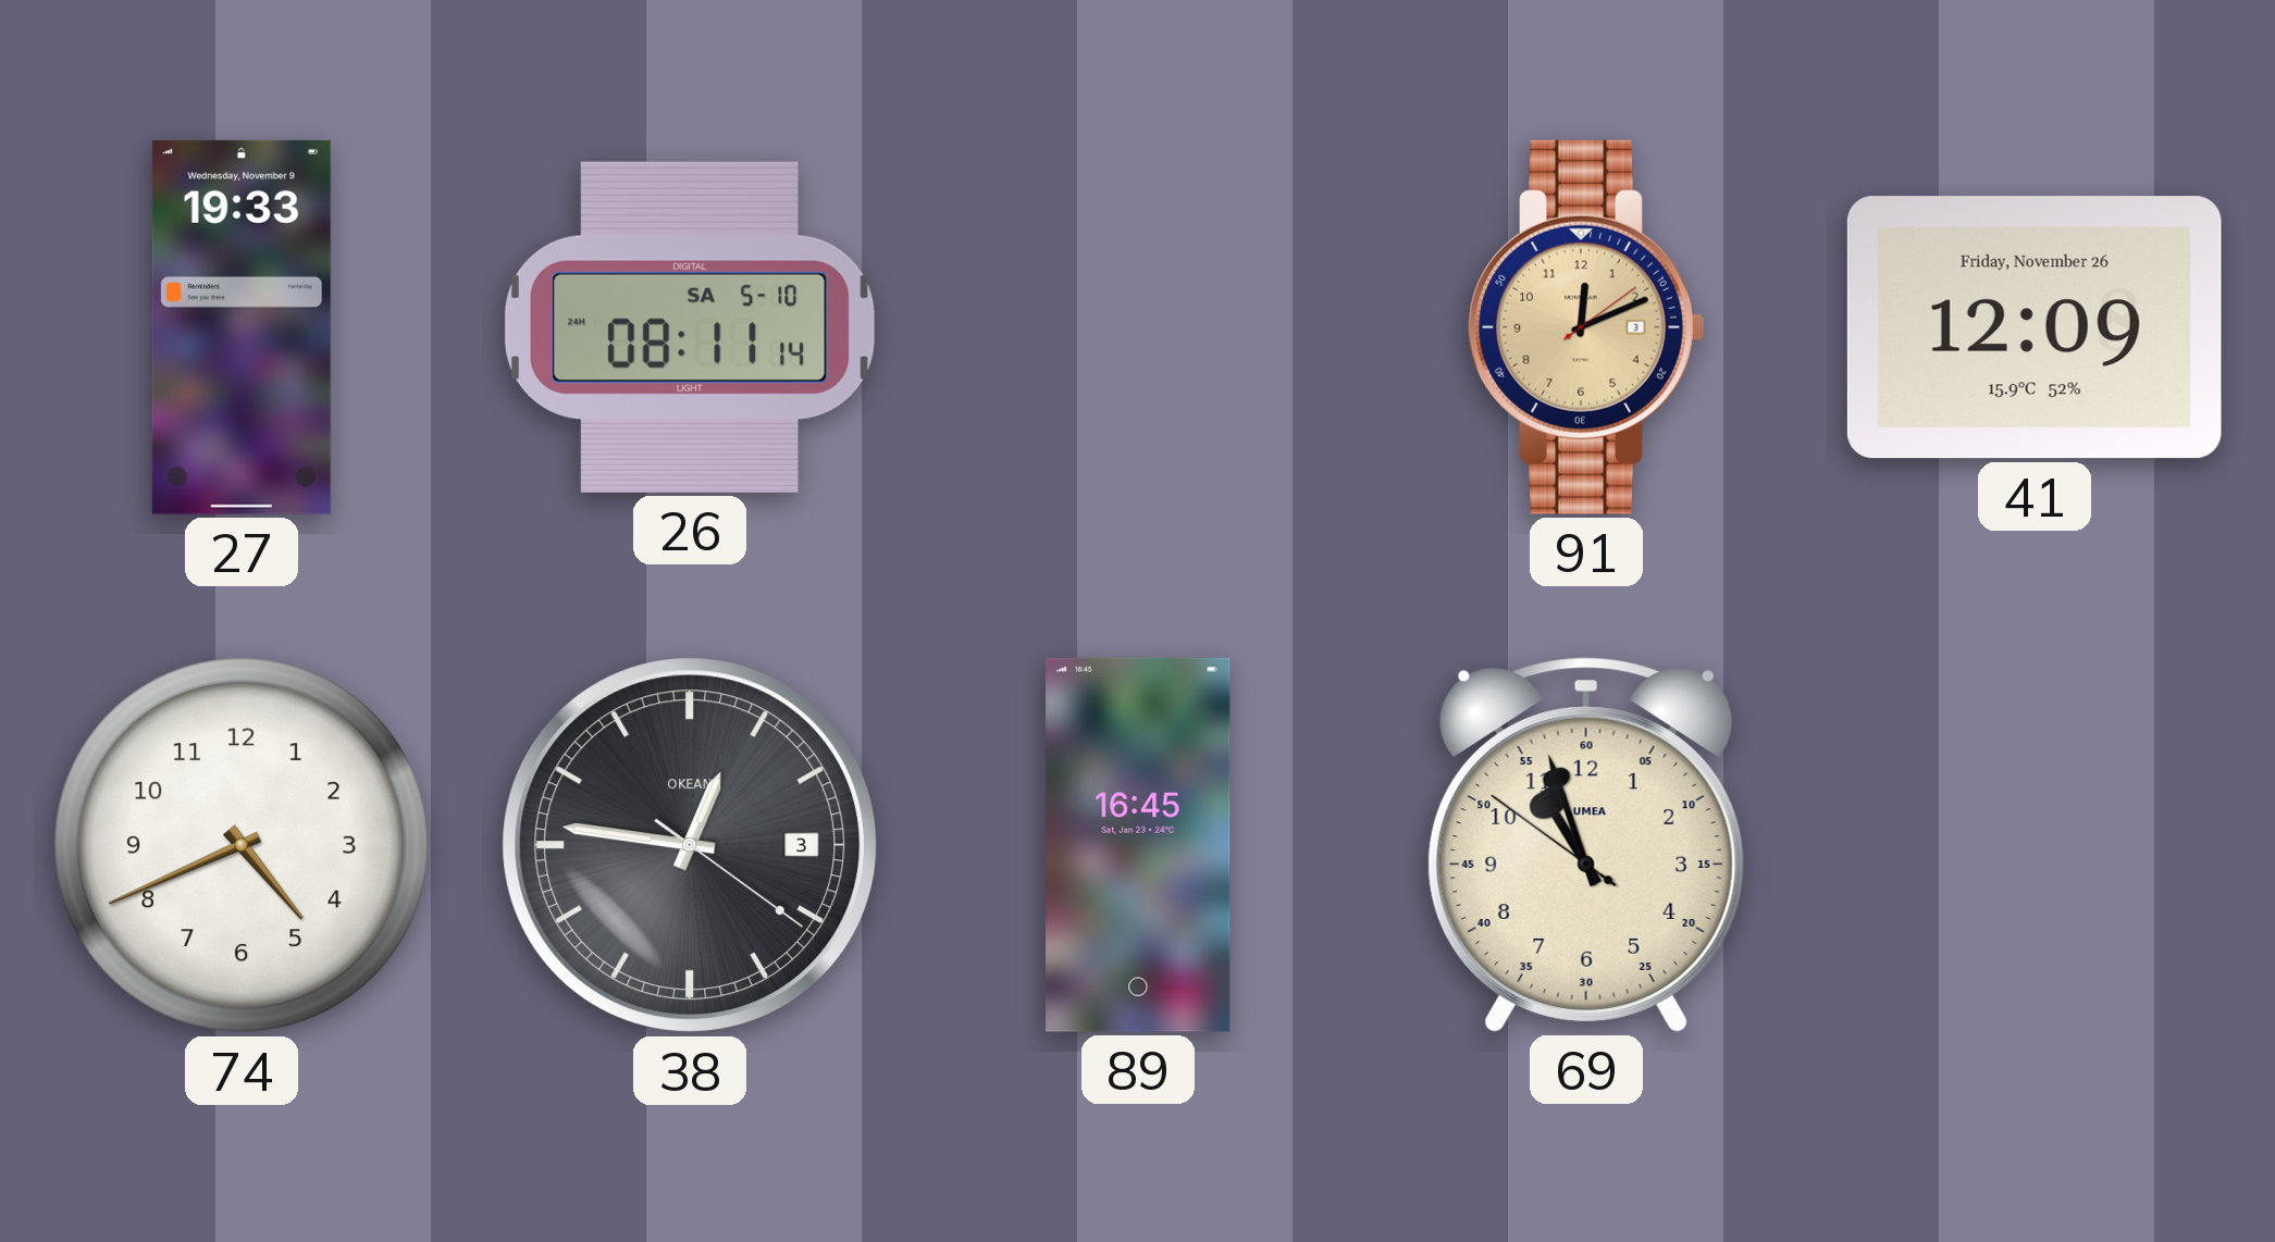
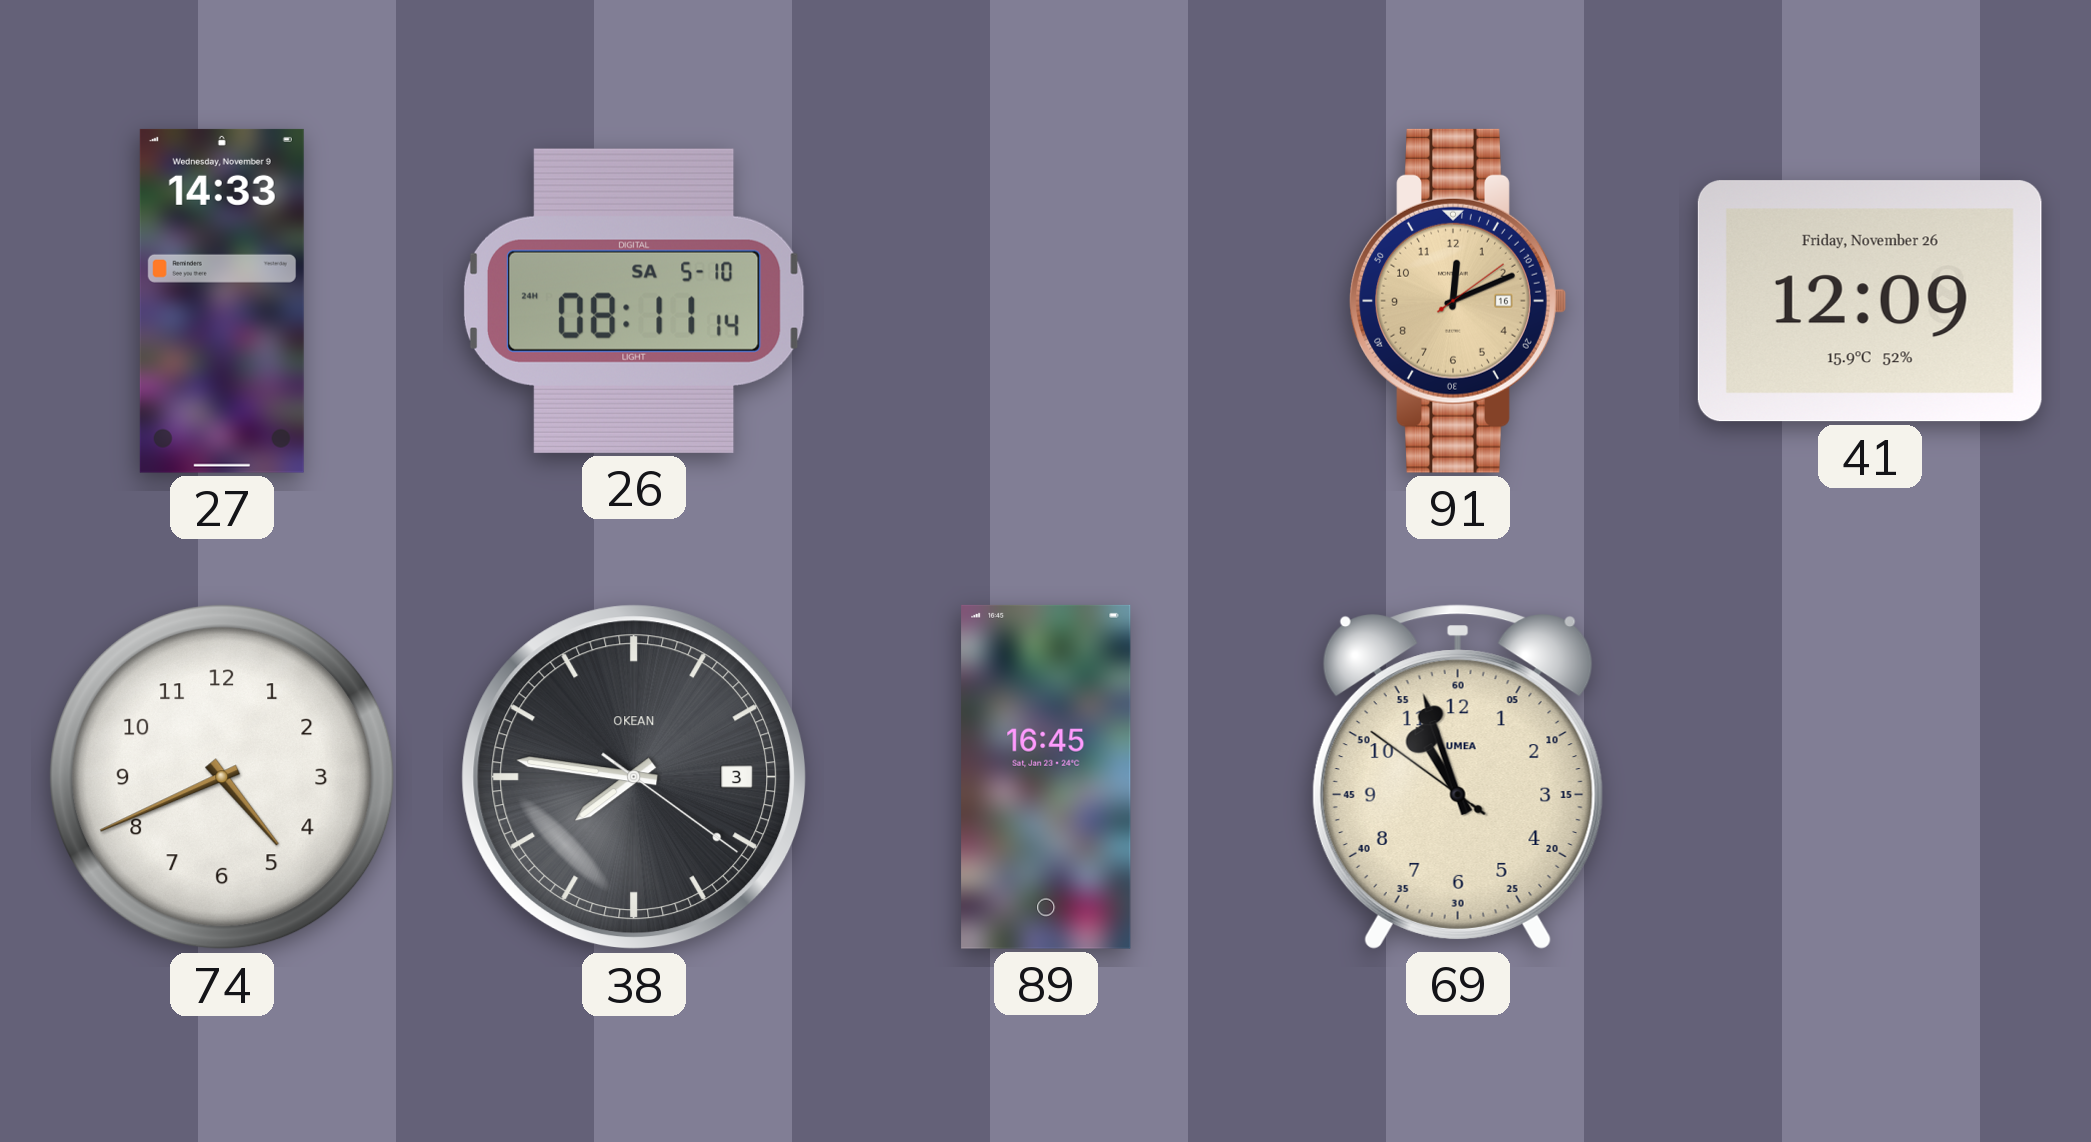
27: 19:33 -> 14:33
91 date: 3 -> 16
38: 12:46 -> 7:46
